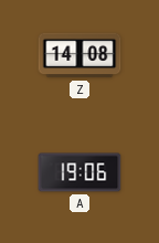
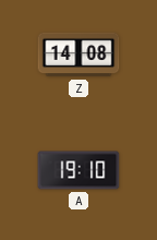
A: 19:06 -> 19:10
